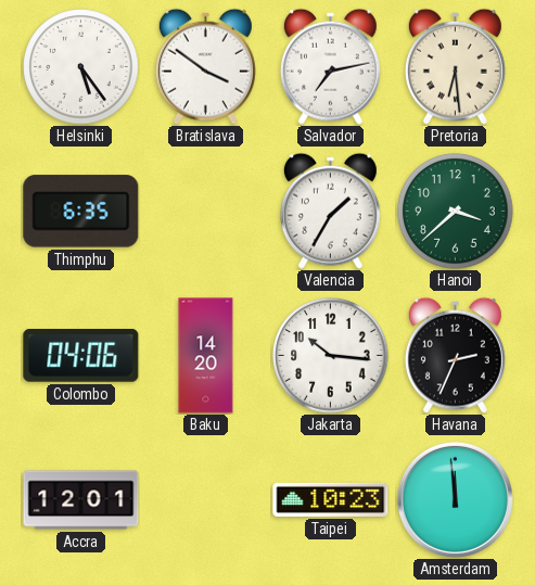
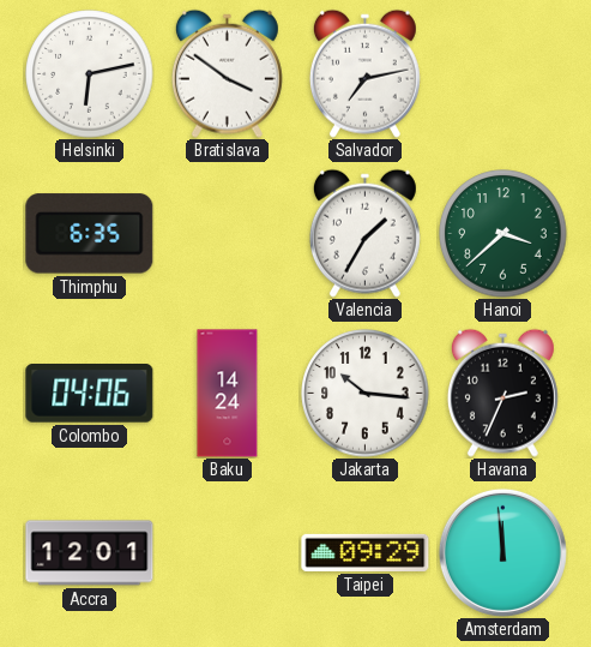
Helsinki: 5:24 -> 6:13
Pretoria: 6:29 -> none
Baku: 14:20 -> 14:24
Taipei: 10:23 -> 09:29
